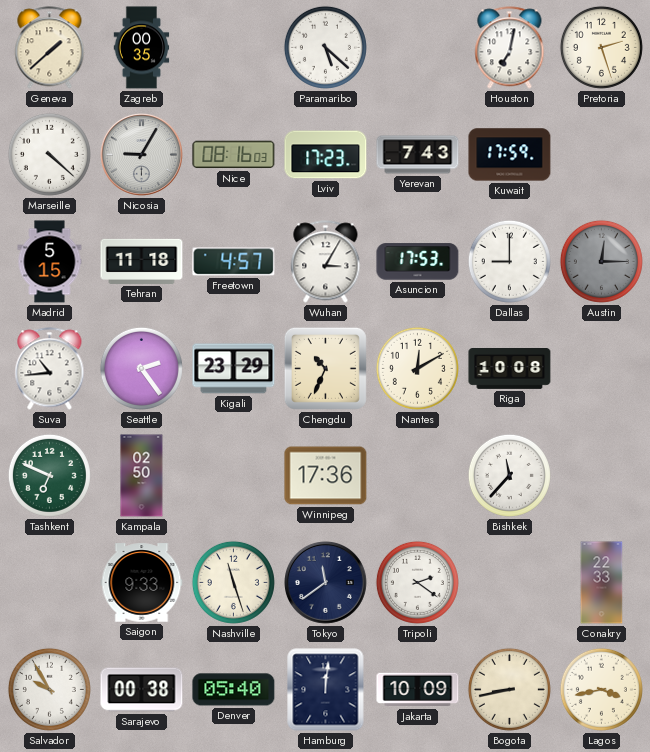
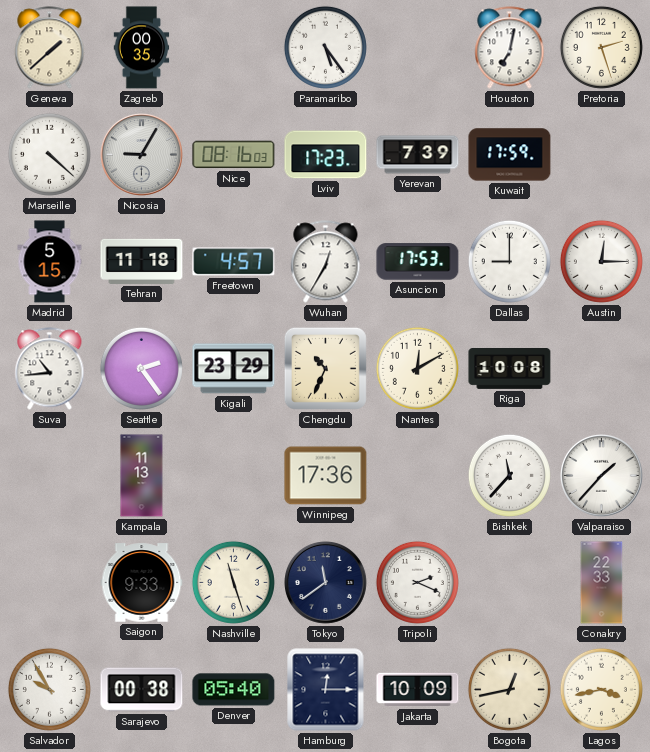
Paramaribo: 5:22 -> 5:24
Yerevan: 7:43 -> 7:39
Wuhan: 3:05 -> 12:35
Austin dial: grey -> white
Tashkent: 6:49 -> none
Kampala: 02:50 -> 11:13
Valparaiso: none -> 1:37
Tripoli: 2:21 -> 2:19
Hamburg: 12:01 -> 12:15
Bogota: 8:43 -> 12:43
